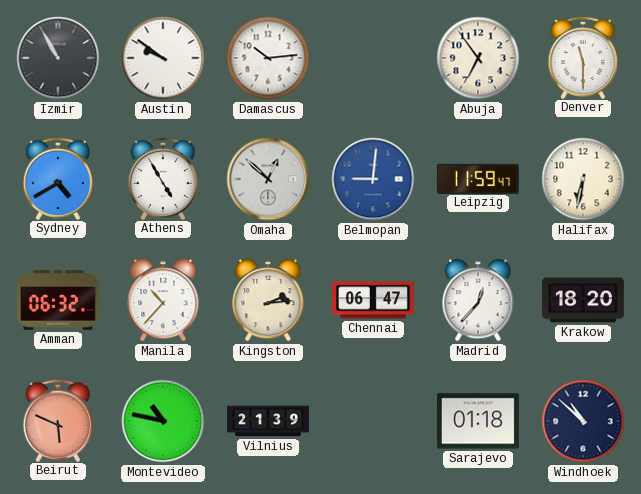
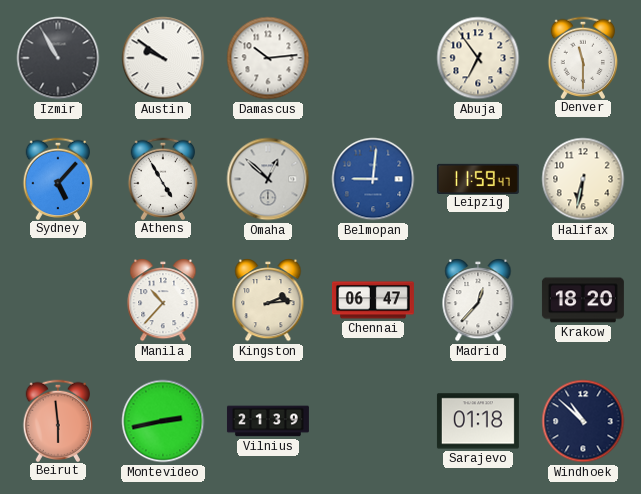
Sydney: 4:40 -> 5:07
Amman: 06:32 -> none
Beirut: 5:49 -> 5:59
Montevideo: 10:47 -> 2:43
